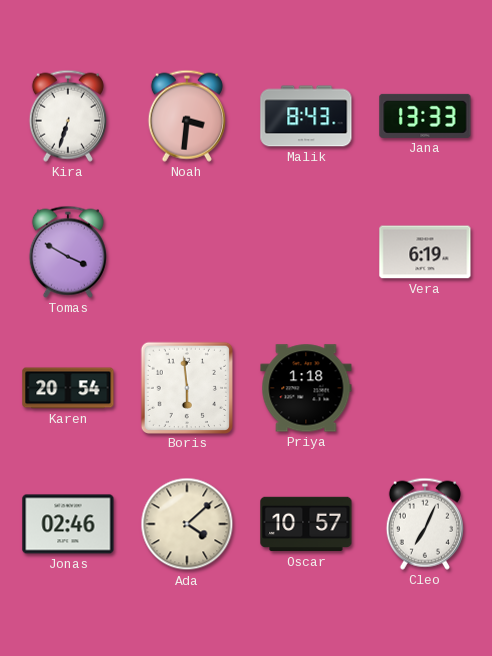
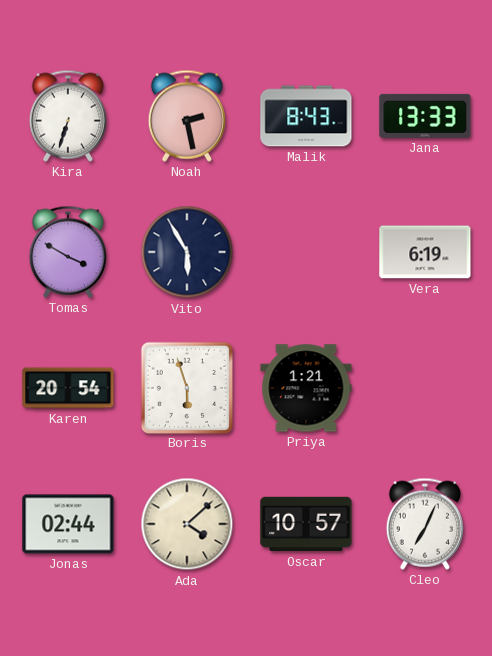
Noah: 3:31 -> 2:28
Vito: none -> 5:55
Boris: 5:59 -> 5:57
Priya: 1:18 -> 1:21
Jonas: 02:46 -> 02:44
